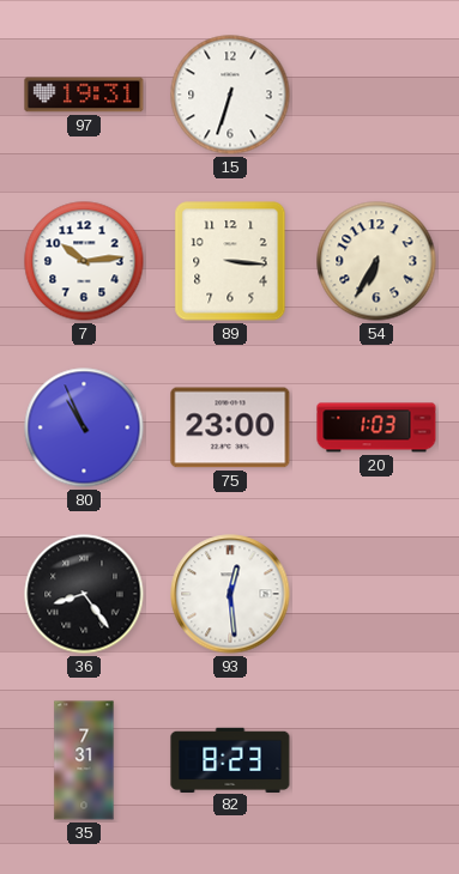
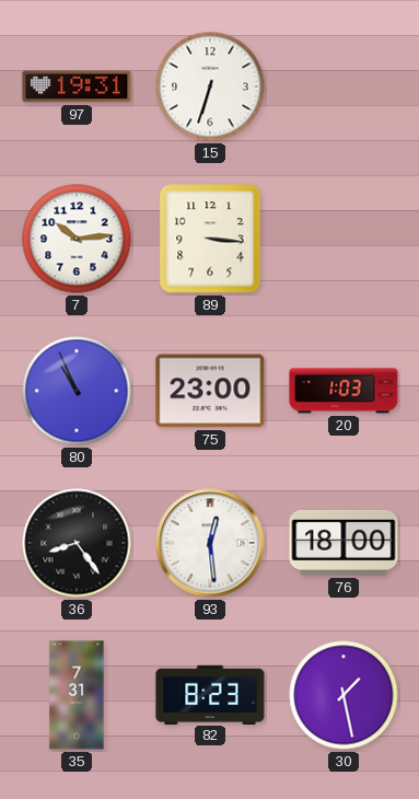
54: 6:35 -> none
76: none -> 18:00
30: none -> 1:28
